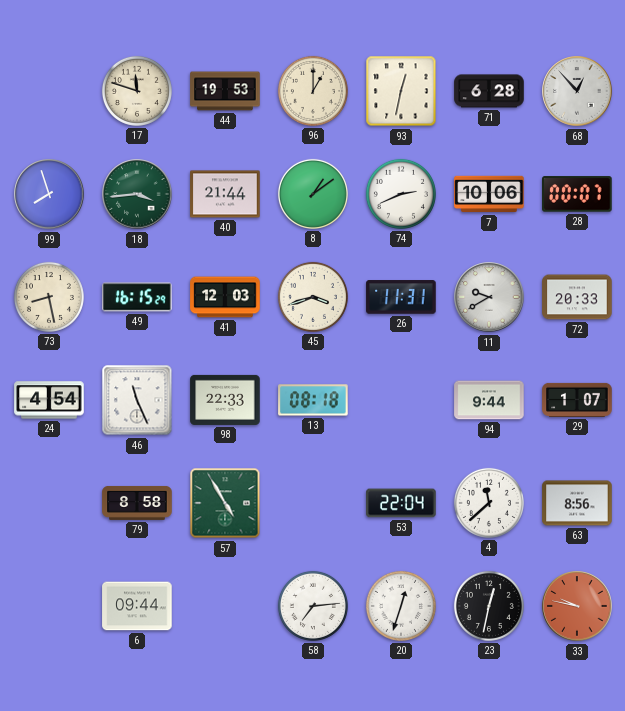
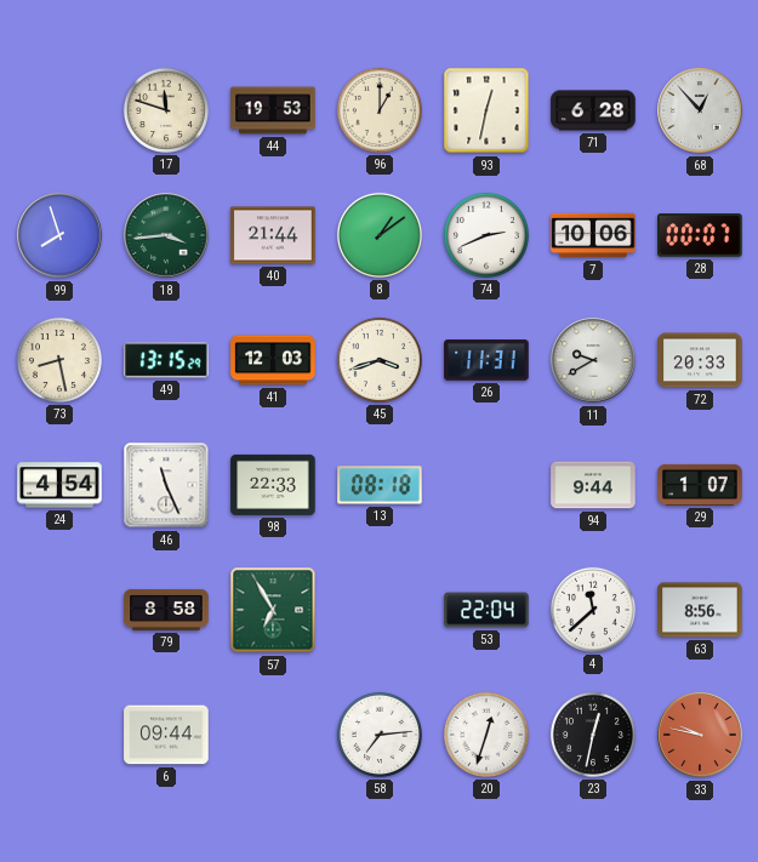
49: 16:15 -> 13:15
57: 4:55 -> 6:55
